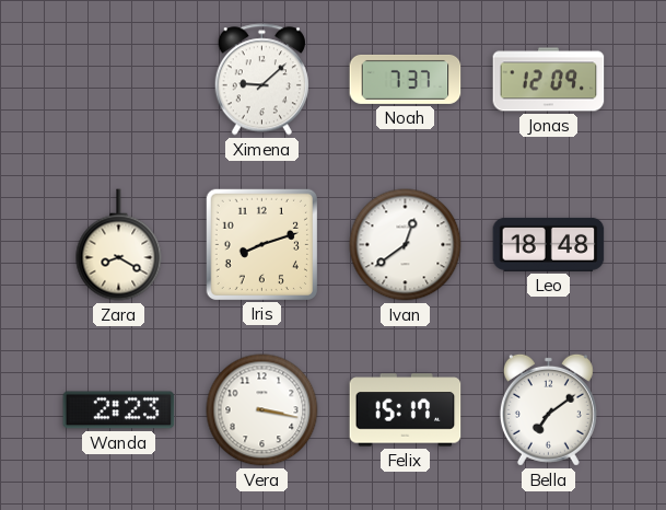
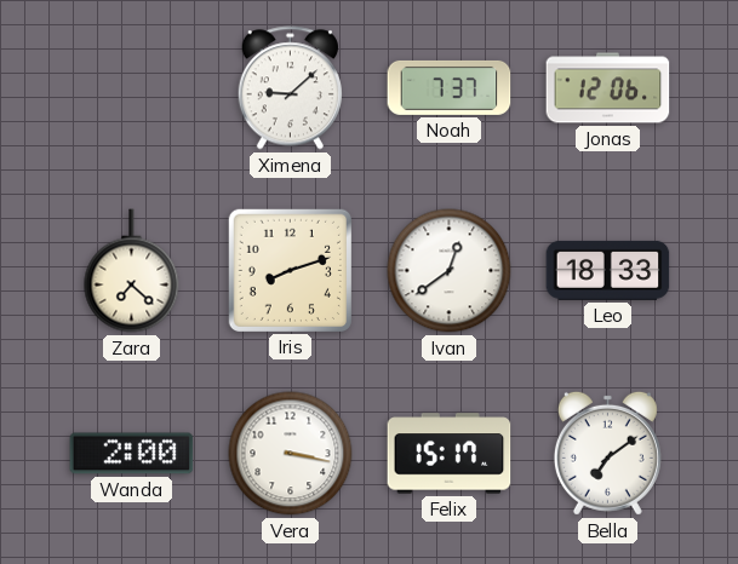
Jonas: 12:09 -> 12:06
Zara: 8:20 -> 7:22
Leo: 18:48 -> 18:33
Wanda: 2:23 -> 2:00
